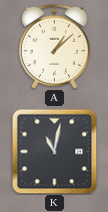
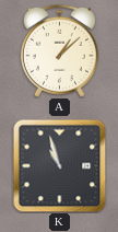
K: 11:02 -> 10:57
